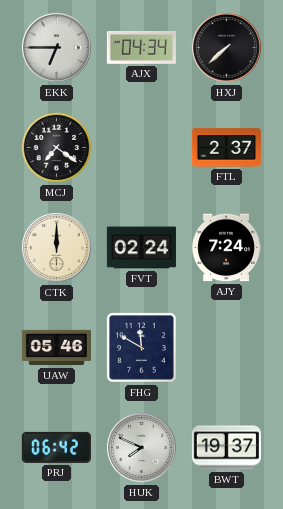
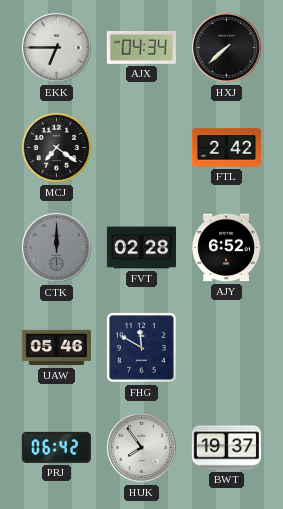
FTL: 2:37 -> 2:42
CTK dial: cream -> grey
FVT: 02:24 -> 02:28
AJY: 7:24 -> 6:52
HUK: 7:49 -> 7:54
